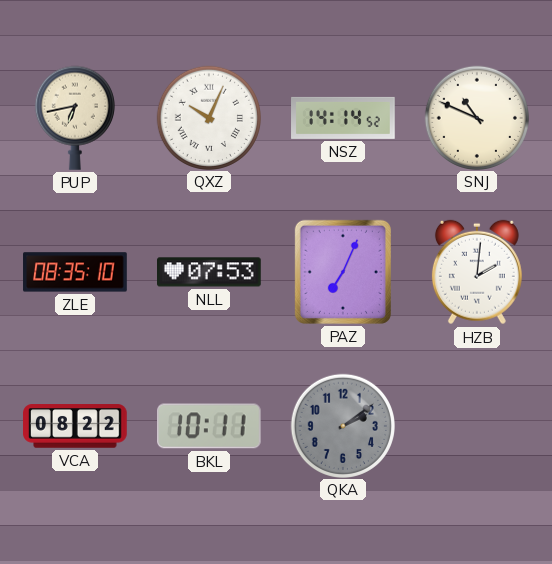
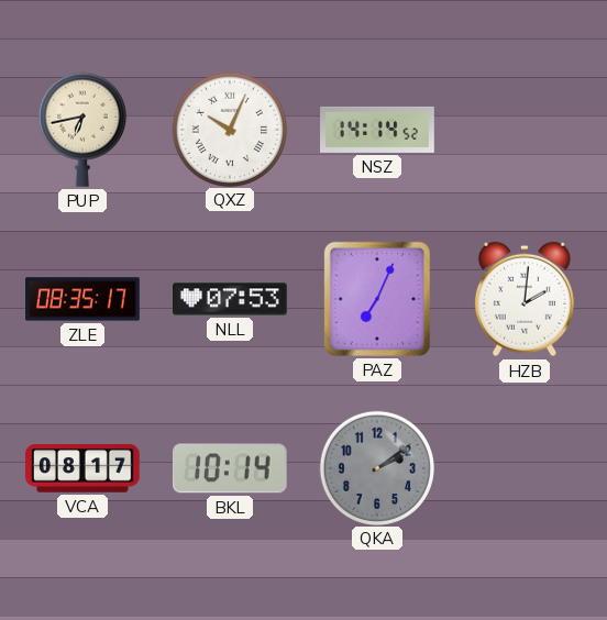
SNJ: 10:49 -> none
ZLE: 08:35:10 -> 08:35:17
VCA: 08:22 -> 08:17
BKL: 10:11 -> 10:14
